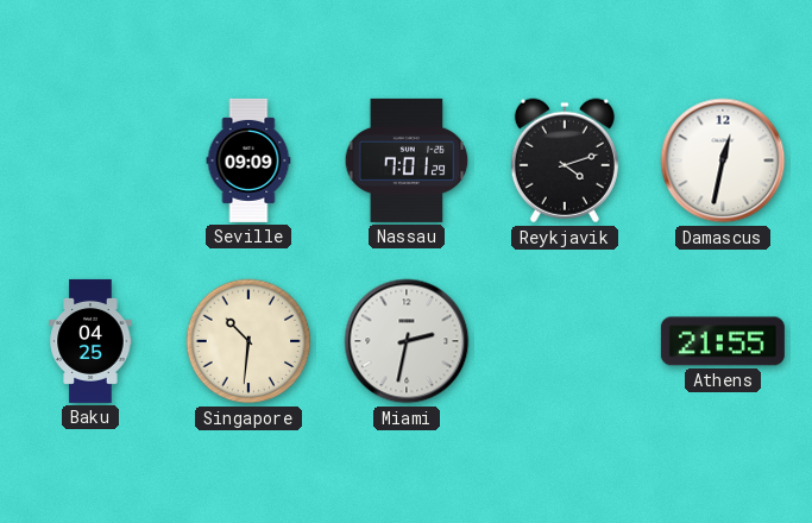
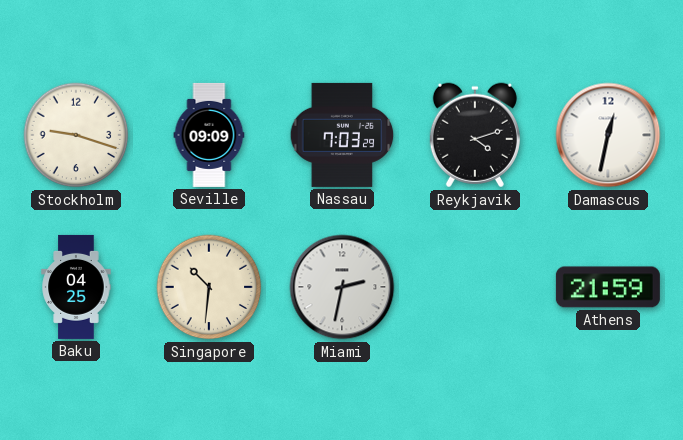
Stockholm: none -> 9:18
Nassau: 7:01 -> 7:03
Athens: 21:55 -> 21:59
